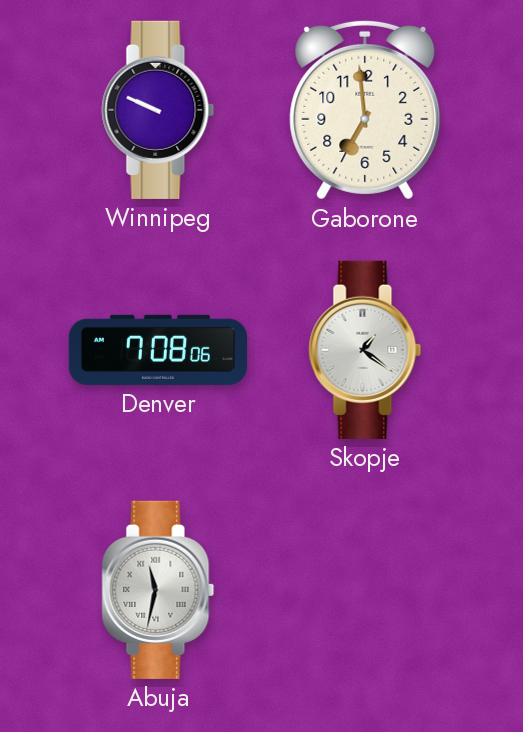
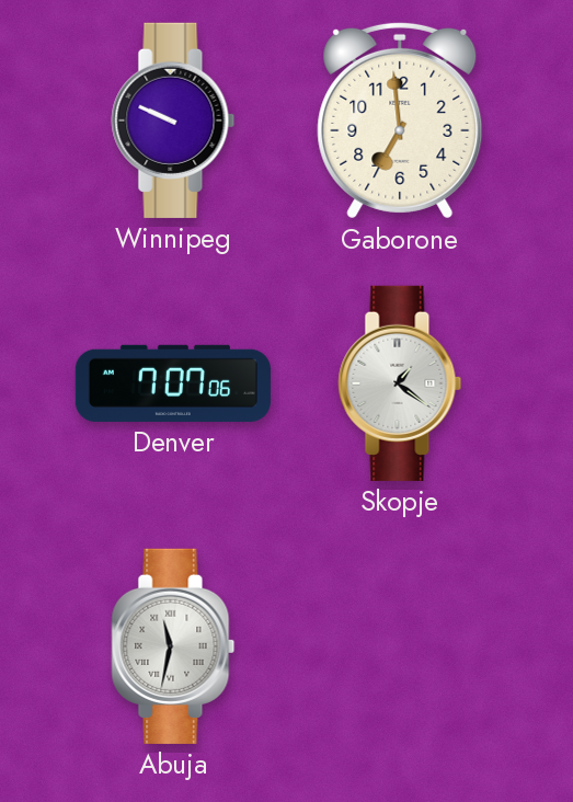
Denver: 7:08 -> 7:07
